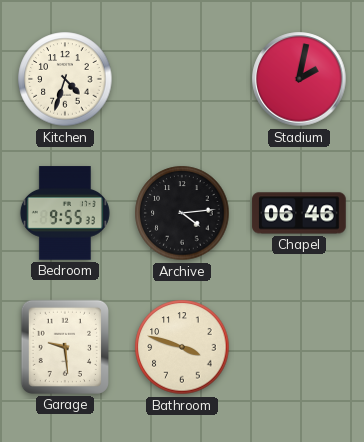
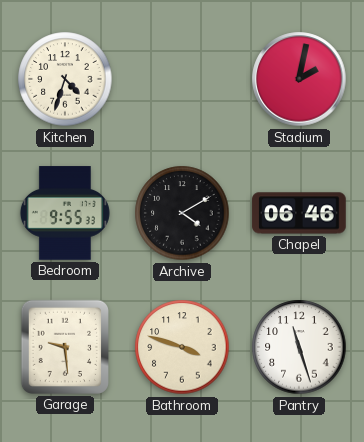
Archive: 4:14 -> 4:10
Pantry: none -> 11:27
